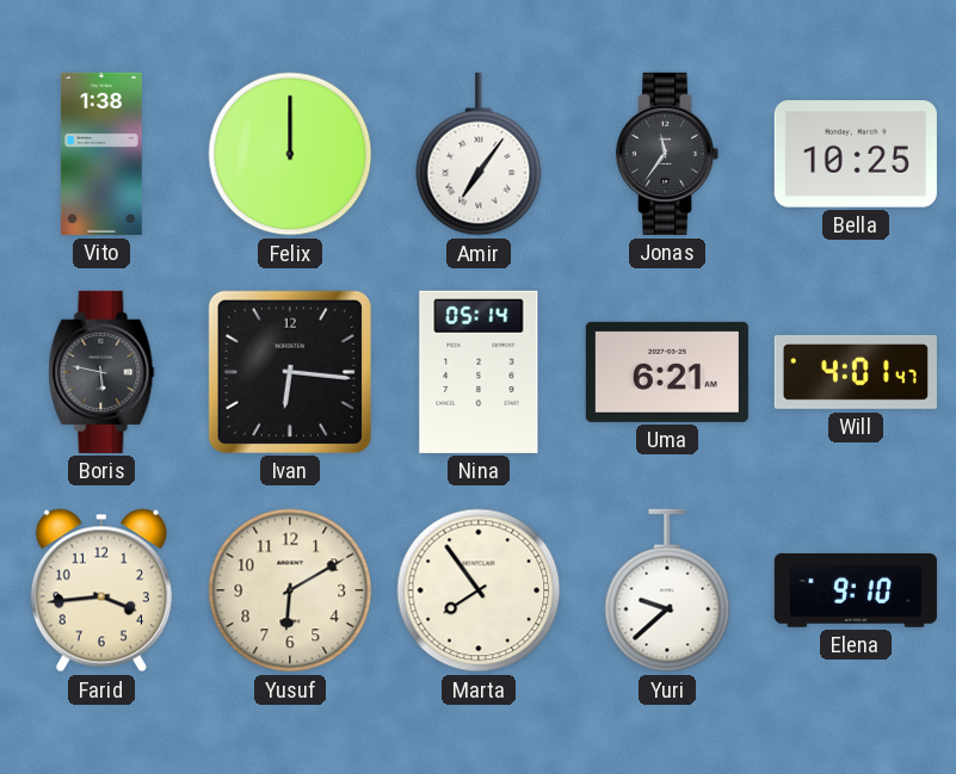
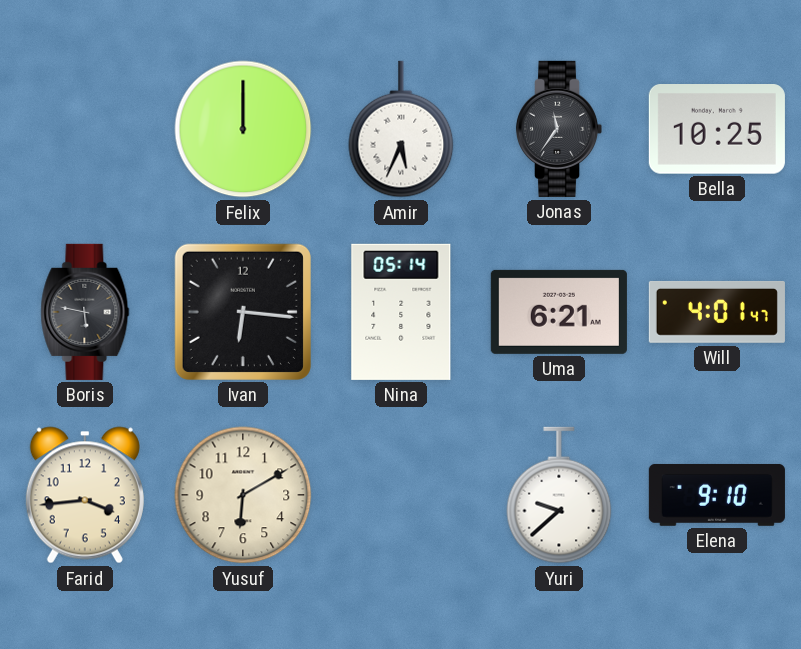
Vito: 1:38 -> none
Amir: 7:06 -> 5:34
Marta: 7:54 -> none
